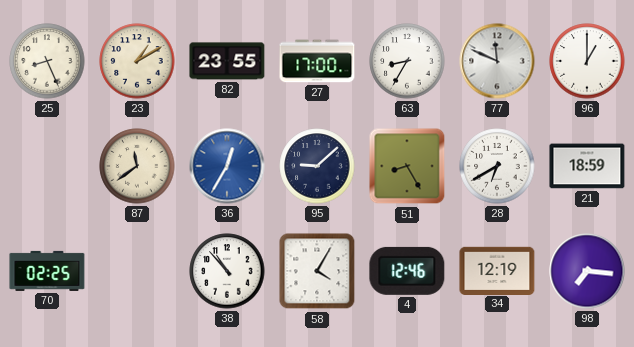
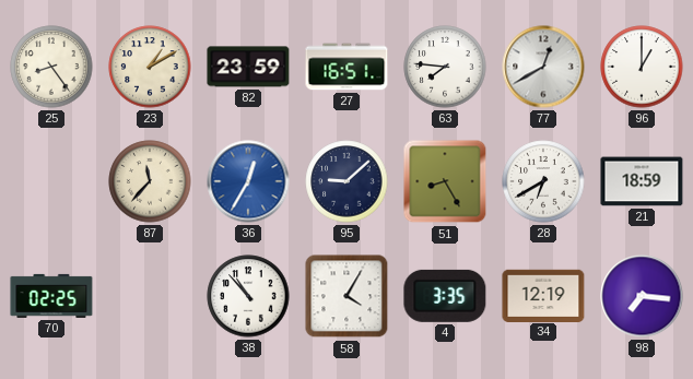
25: 8:26 -> 8:24
82: 23:55 -> 23:59
27: 17:00 -> 16:51
63: 8:35 -> 7:46
77: 11:49 -> 12:40
87: 11:39 -> 11:37
4: 12:46 -> 3:35
